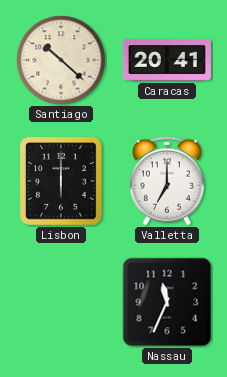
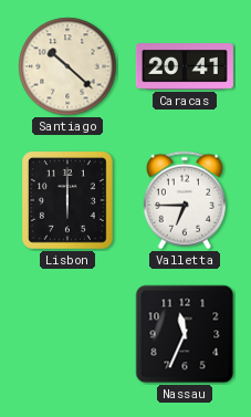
Valletta: 7:00 -> 6:45
